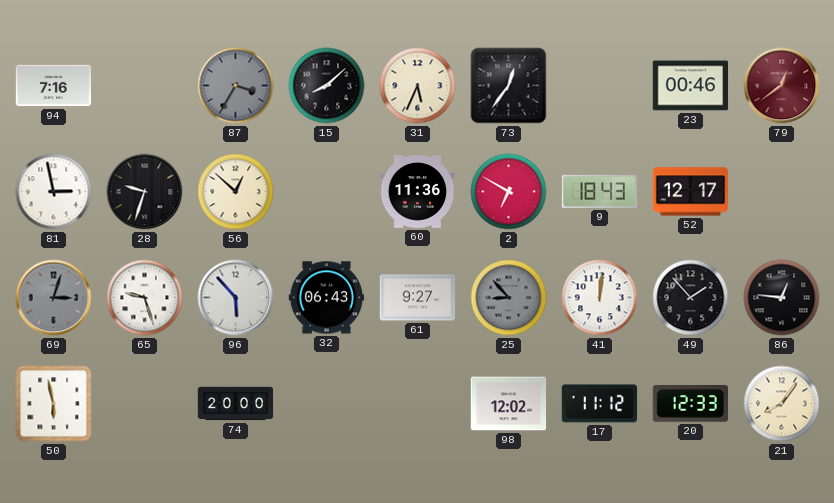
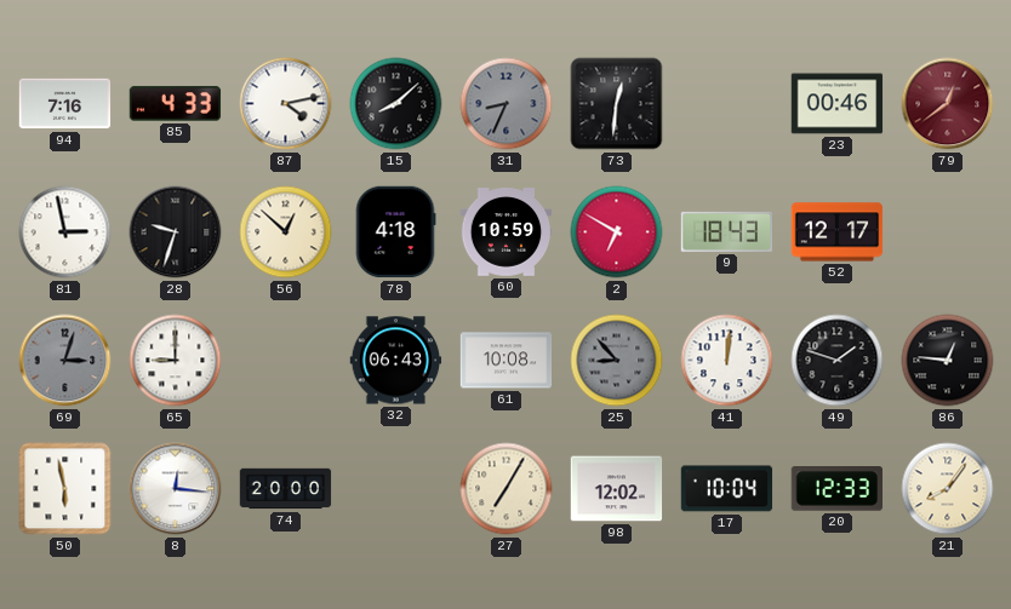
85: none -> 4:33
87: 3:35 -> 4:13
87 dial: grey -> white
31: 5:34 -> 8:34
31 dial: cream -> grey
73: 12:36 -> 12:31
78: none -> 4:18
60: 11:36 -> 10:59
65: 9:27 -> 9:00
96: 5:53 -> none
61: 9:27 -> 10:08
49: 1:53 -> 1:48
8: none -> 12:16
27: none -> 7:05
17: 11:12 -> 10:04
